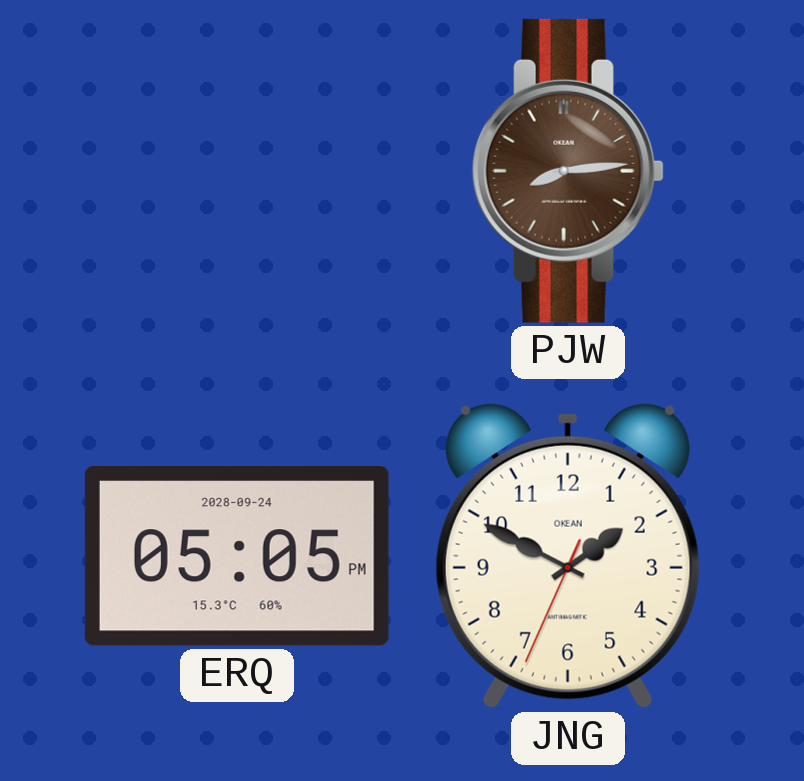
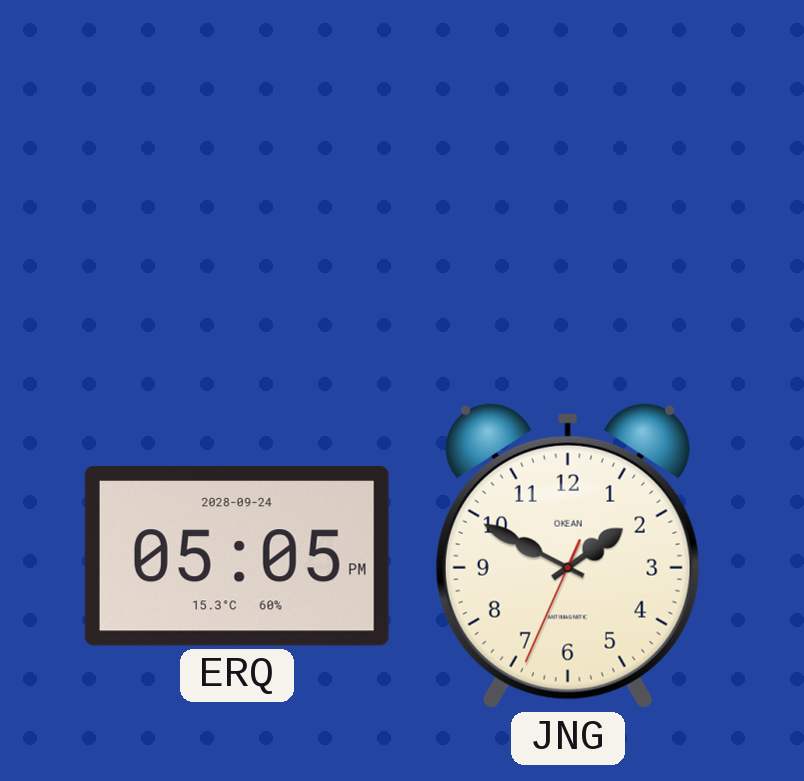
PJW: 8:14 -> none
